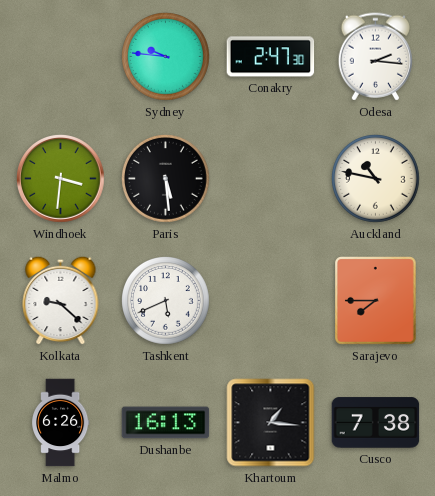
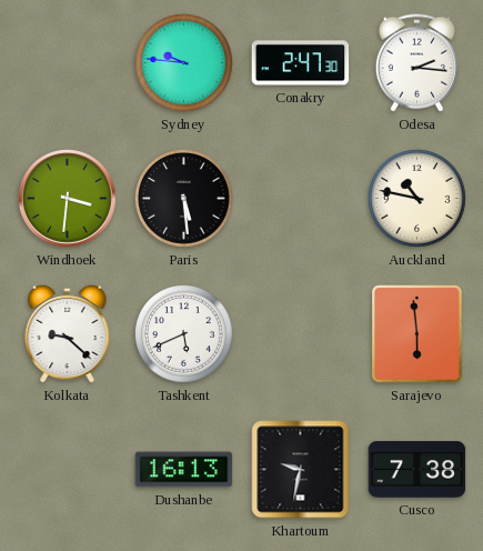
Sarajevo: 7:45 -> 5:59
Malmo: 6:26 -> none
Khartoum: 1:16 -> 9:32
